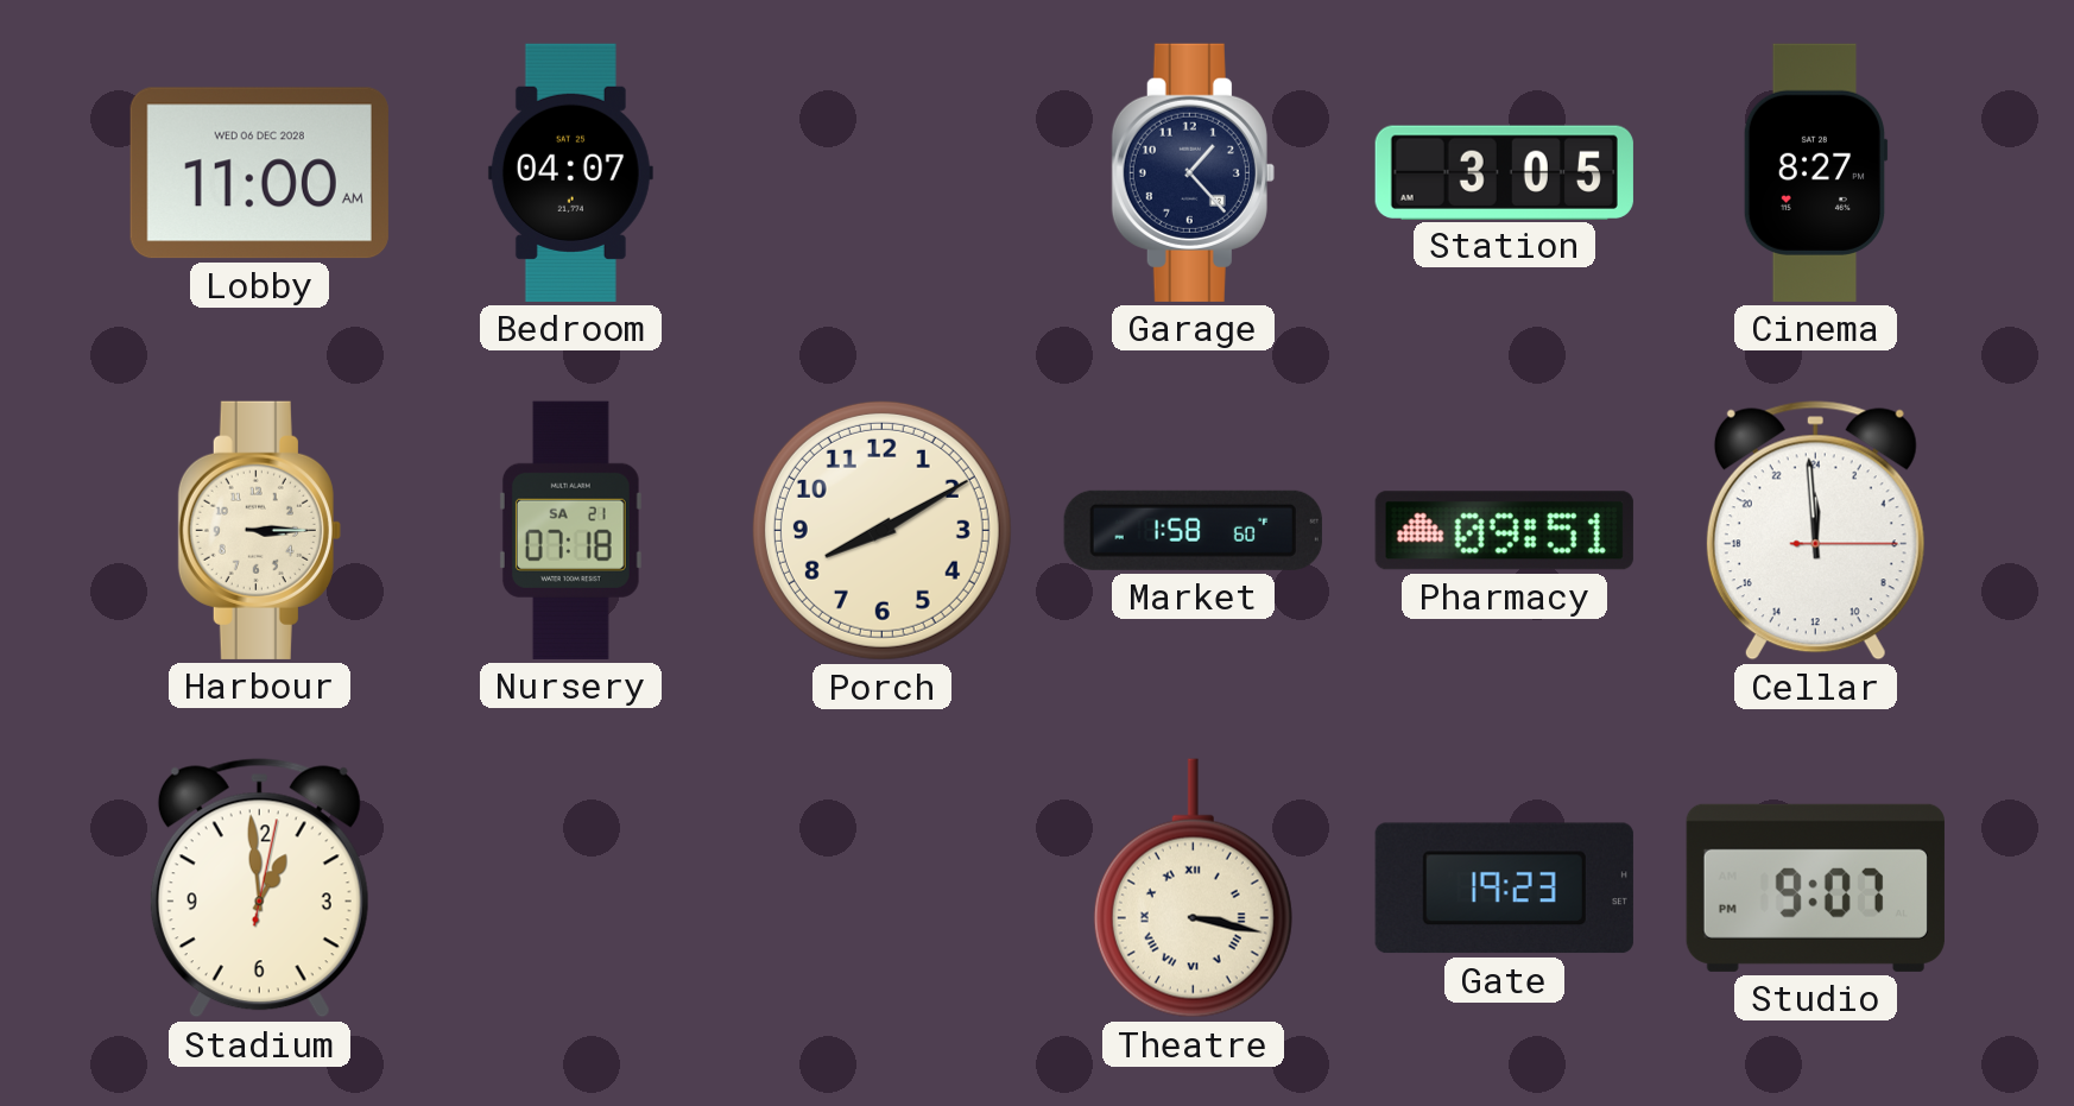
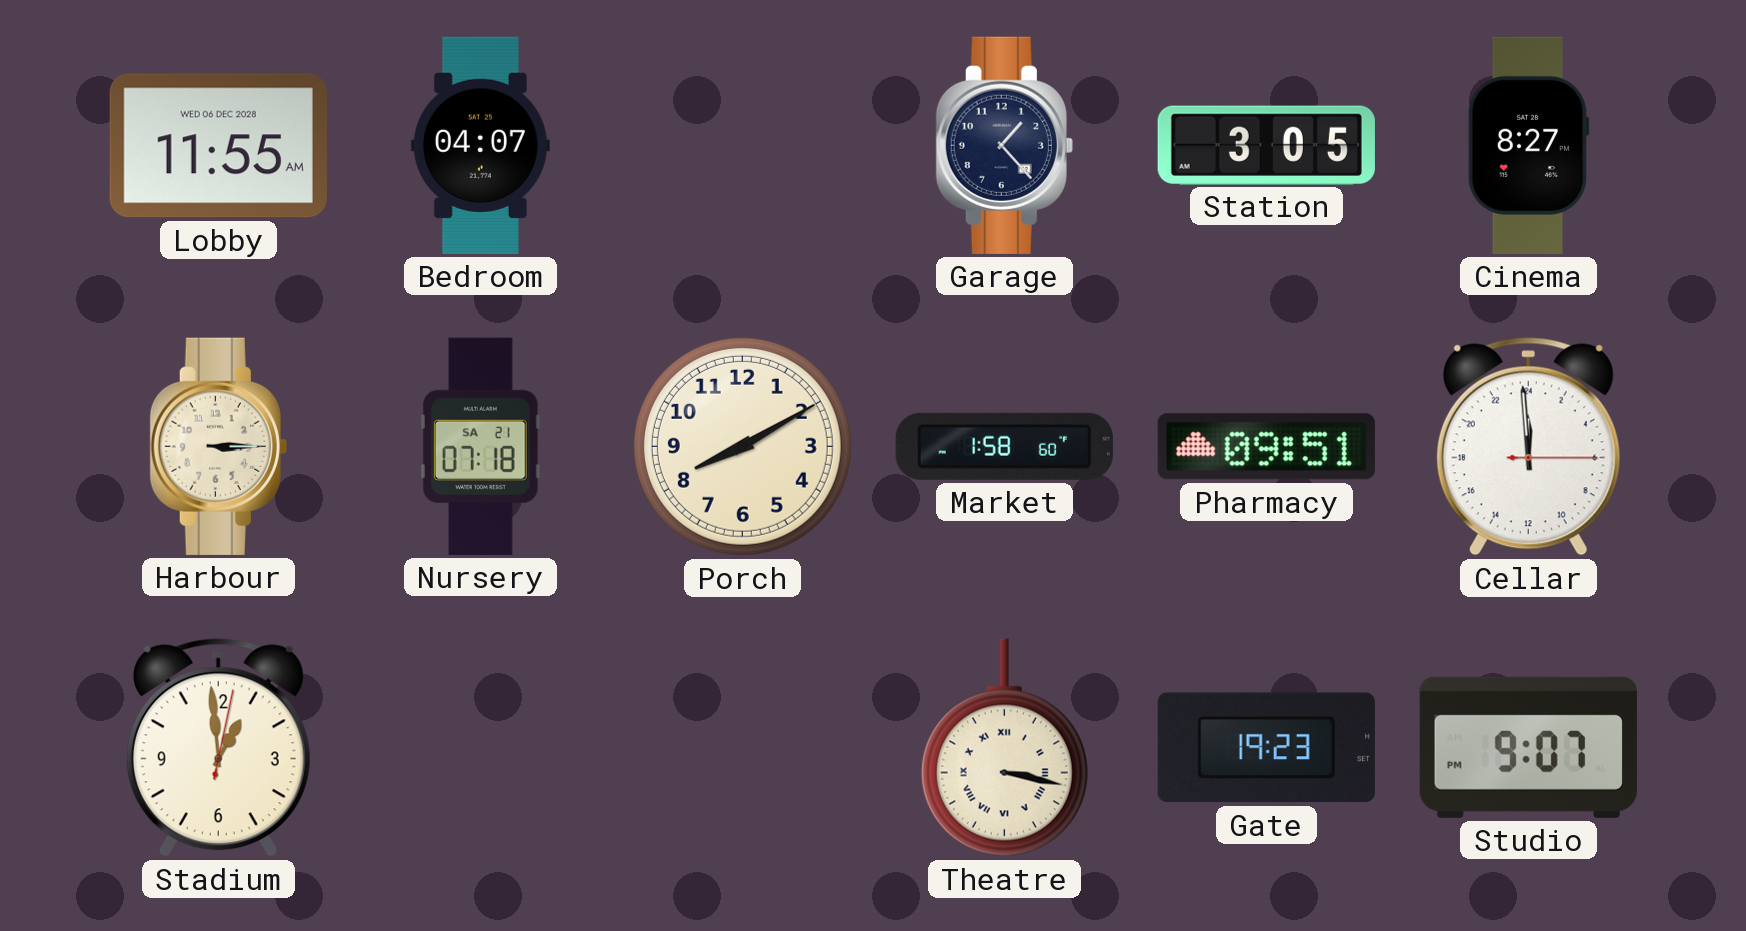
Lobby: 11:00 -> 11:55
